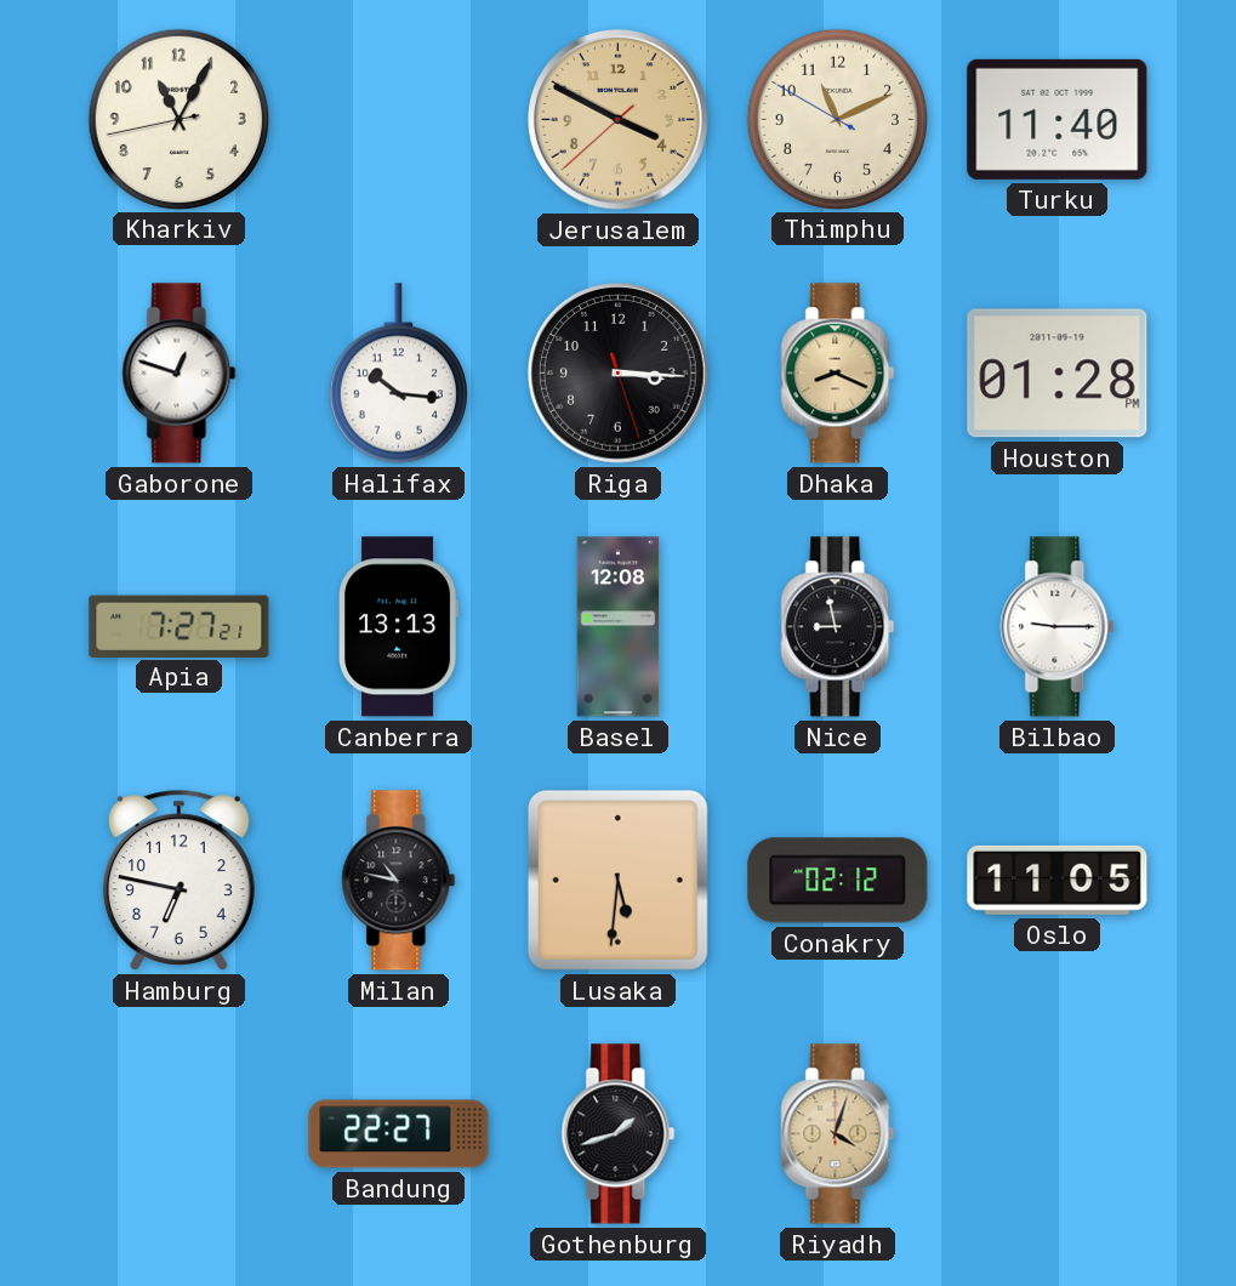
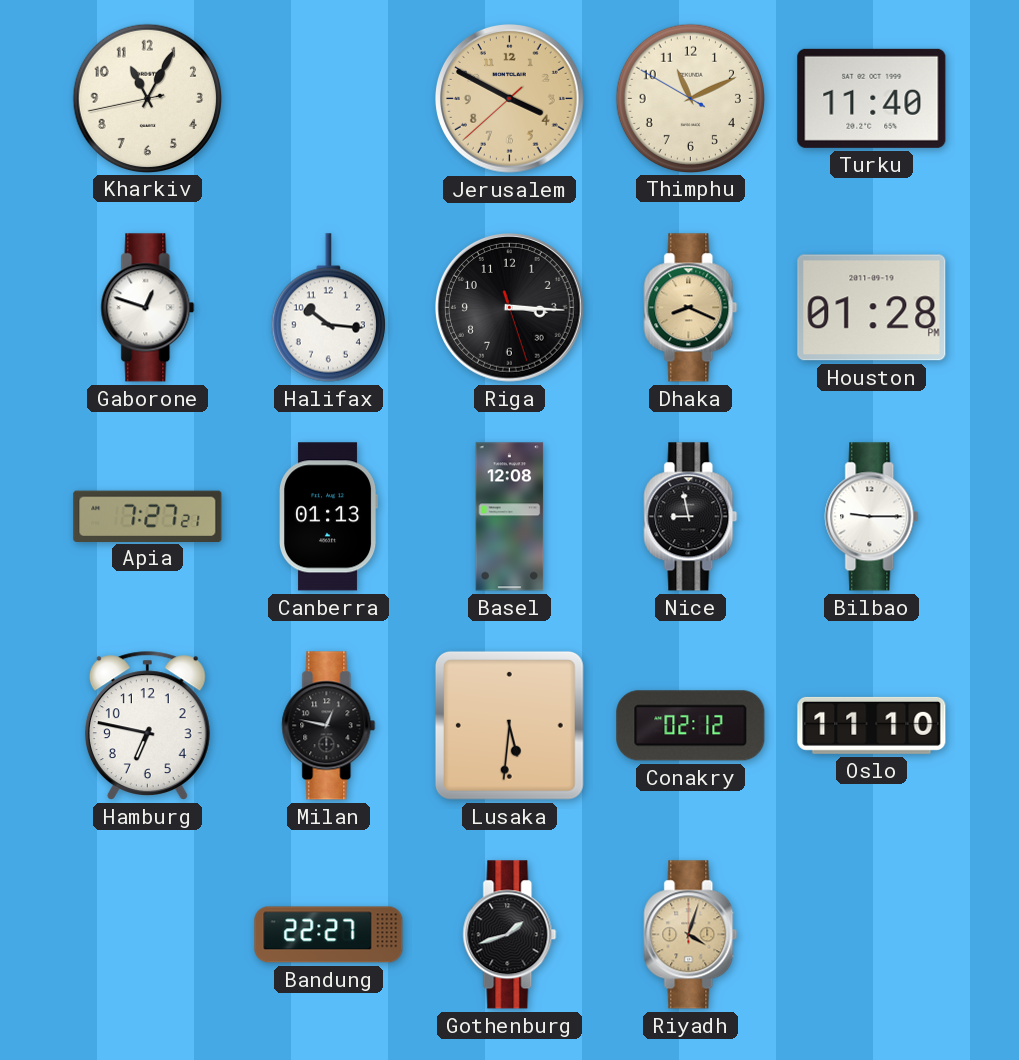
Canberra: 13:13 -> 01:13
Milan: 10:47 -> 12:47
Oslo: 11:05 -> 11:10
